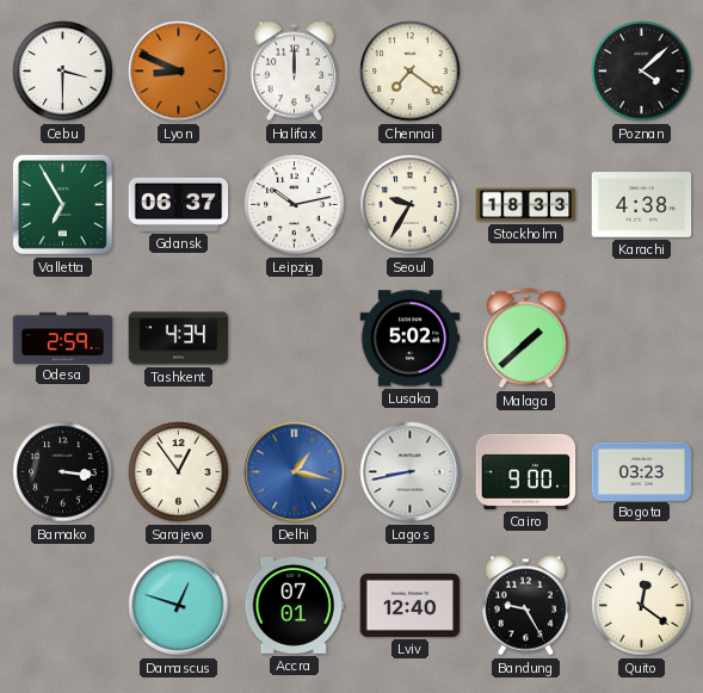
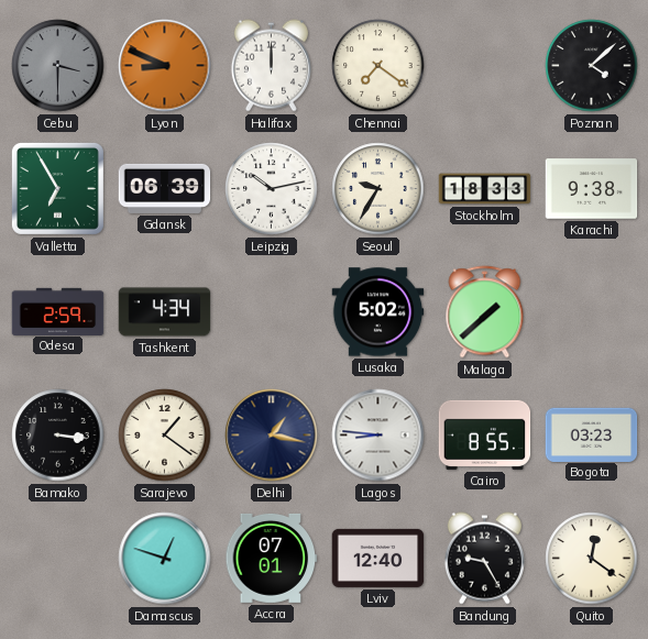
Cebu dial: white -> grey
Gdansk: 06:37 -> 06:39
Karachi: 4:38 -> 9:38
Sarajevo: 12:54 -> 1:21
Delhi dial: blue -> navy
Lagos: 8:43 -> 8:46
Cairo: 9:00 -> 8:55
